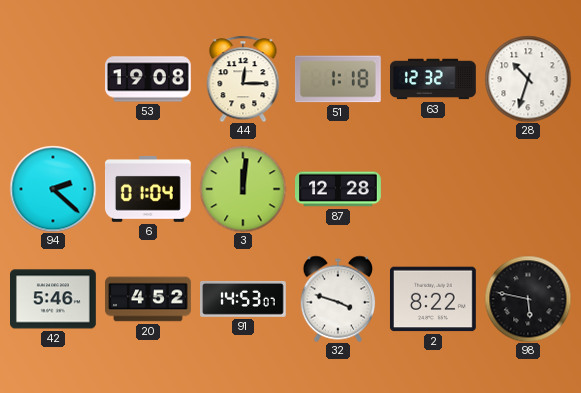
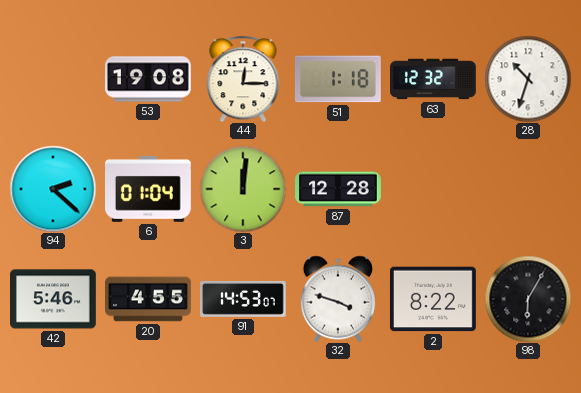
20: 4:52 -> 4:55
98: 5:47 -> 6:05
